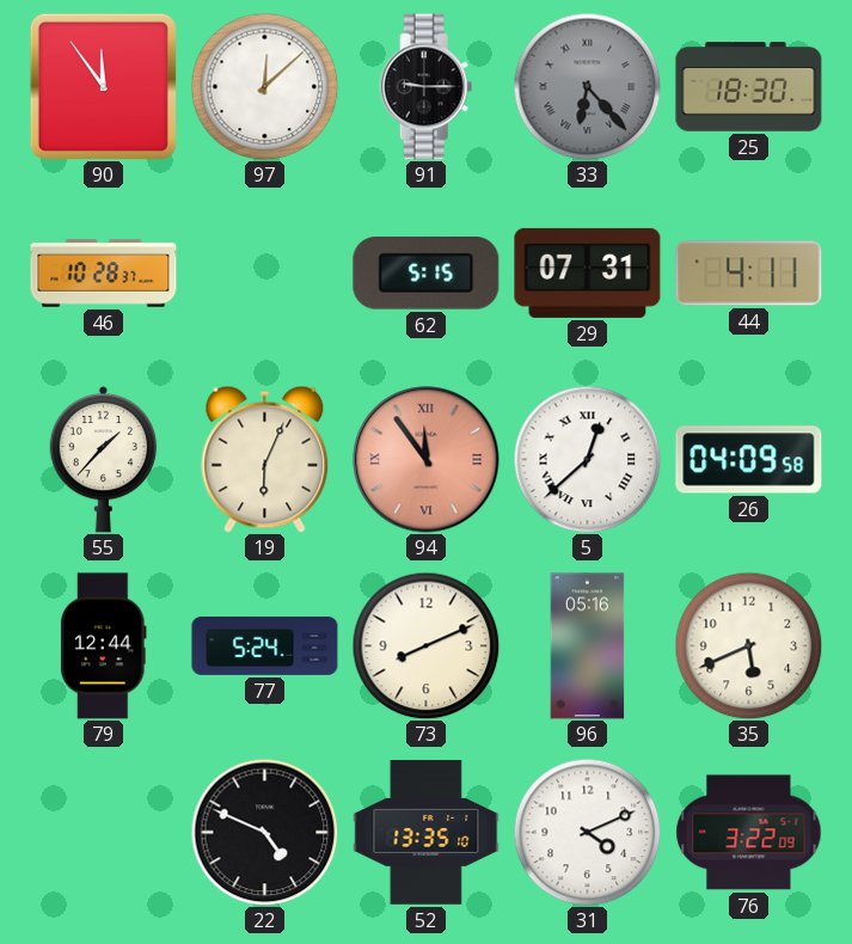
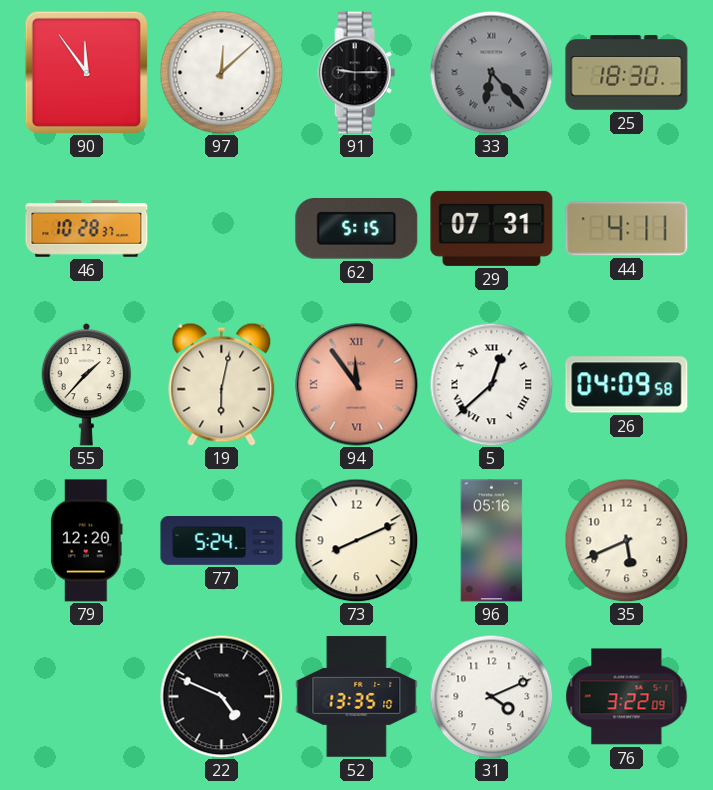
19: 6:04 -> 6:02
79: 12:44 -> 12:20
